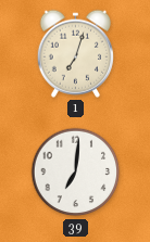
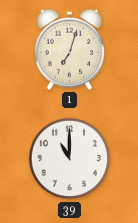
39: 7:01 -> 11:00
